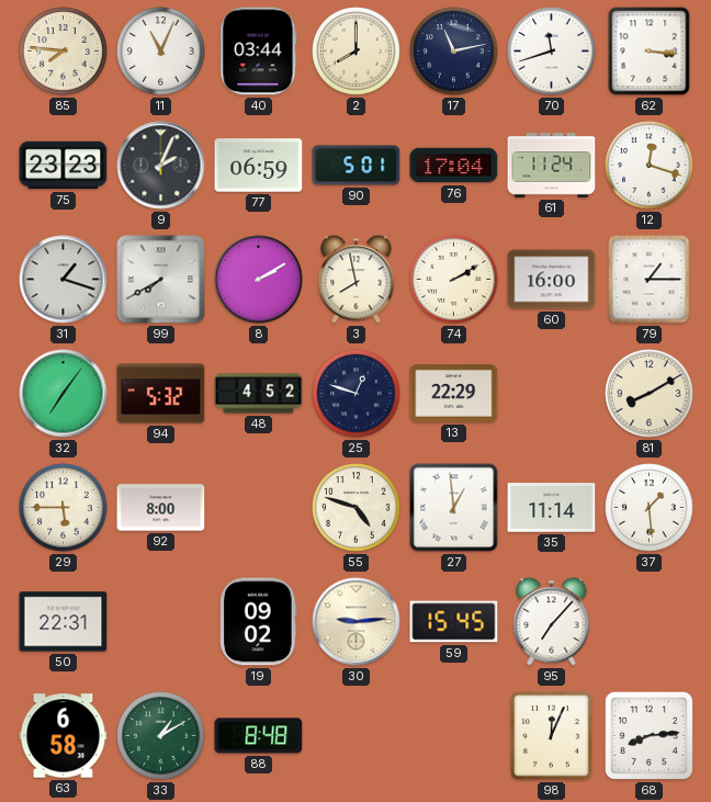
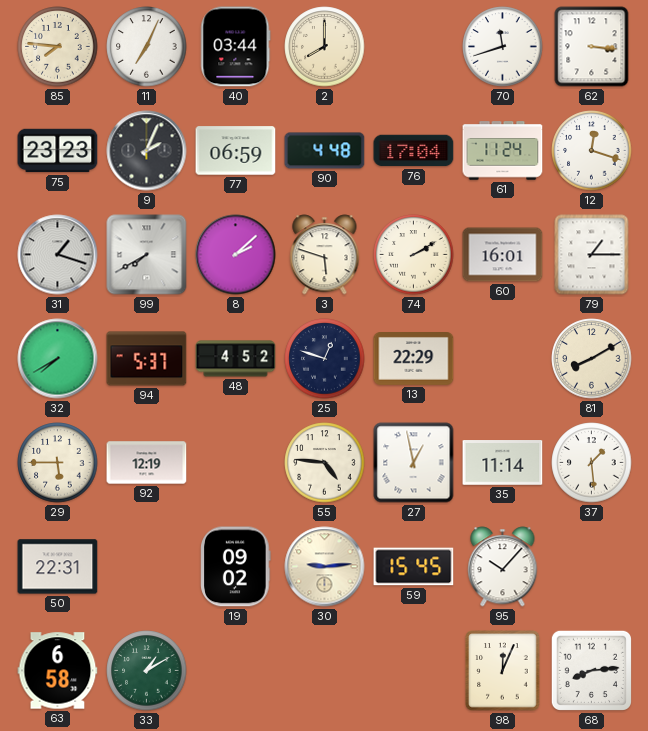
11: 11:04 -> 7:04
17: 11:13 -> none
90: 5:01 -> 4:48
8: 2:10 -> 2:08
3: 7:58 -> 5:48
60: 16:00 -> 16:01
32: 7:06 -> 7:40
94: 5:32 -> 5:37
92: 8:00 -> 12:19
55: 4:48 -> 4:46
27: 12:59 -> 12:58
95: 7:07 -> 10:07
88: 8:48 -> none
